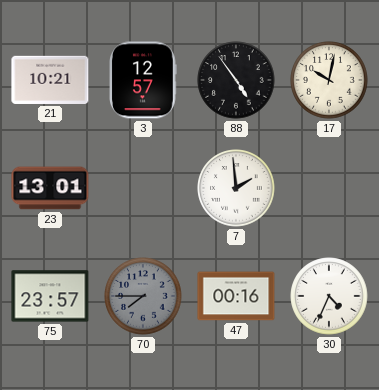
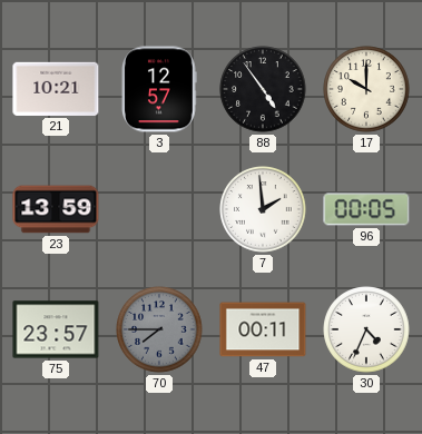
17: 10:02 -> 10:00
23: 13:01 -> 13:59
96: none -> 00:05
47: 00:16 -> 00:11
